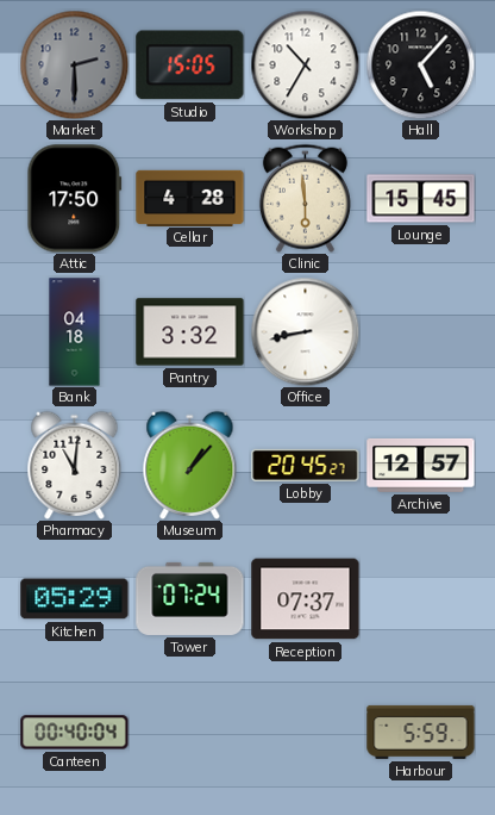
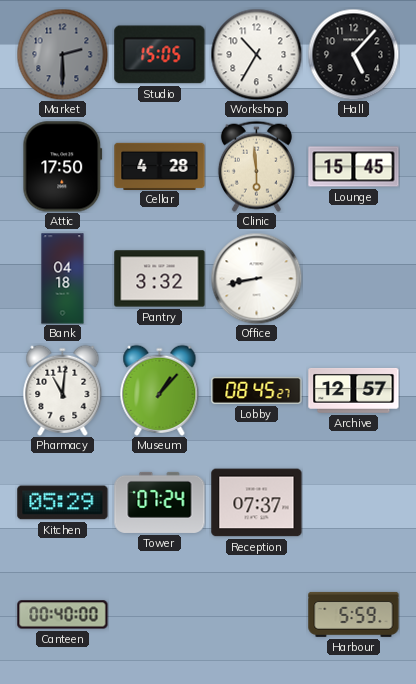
Lobby: 20:45 -> 08:45
Canteen: 00:40:04 -> 00:40:00
